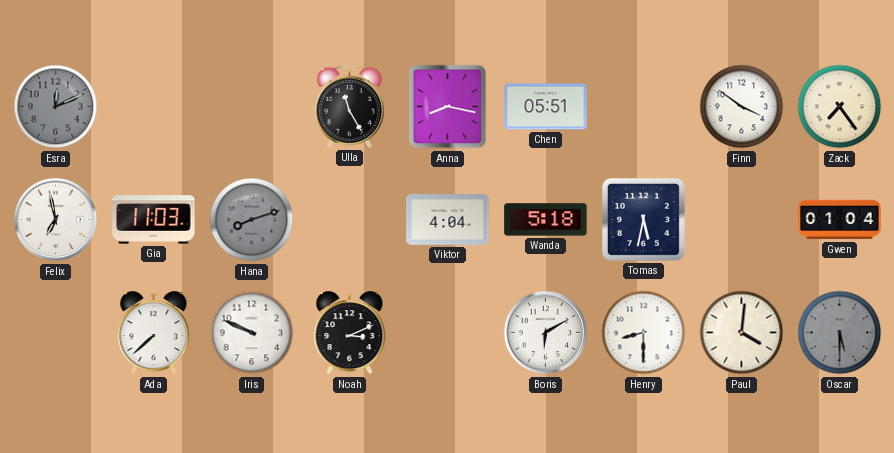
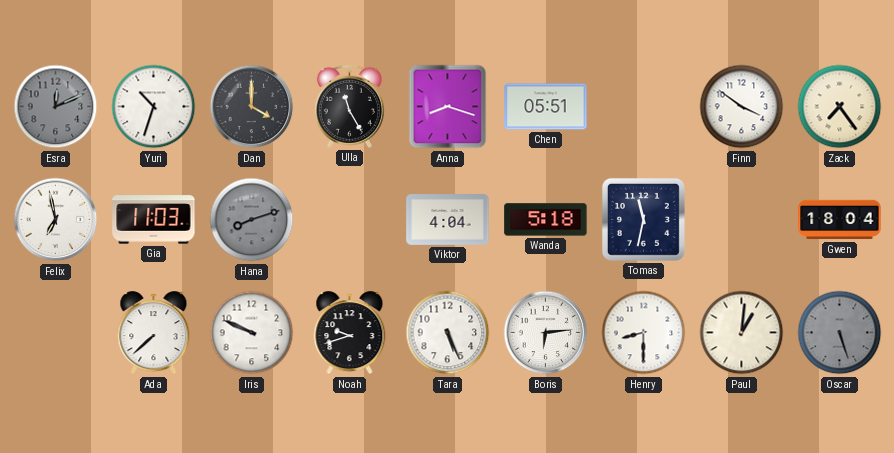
Yuri: none -> 10:33
Dan: none -> 4:00
Anna: 8:17 -> 8:18
Tomas: 5:32 -> 11:32
Gwen: 01:04 -> 18:04
Noah: 3:11 -> 9:42
Tara: none -> 5:26
Boris: 6:10 -> 6:14
Paul: 4:01 -> 1:01
Oscar: 5:30 -> 5:27
